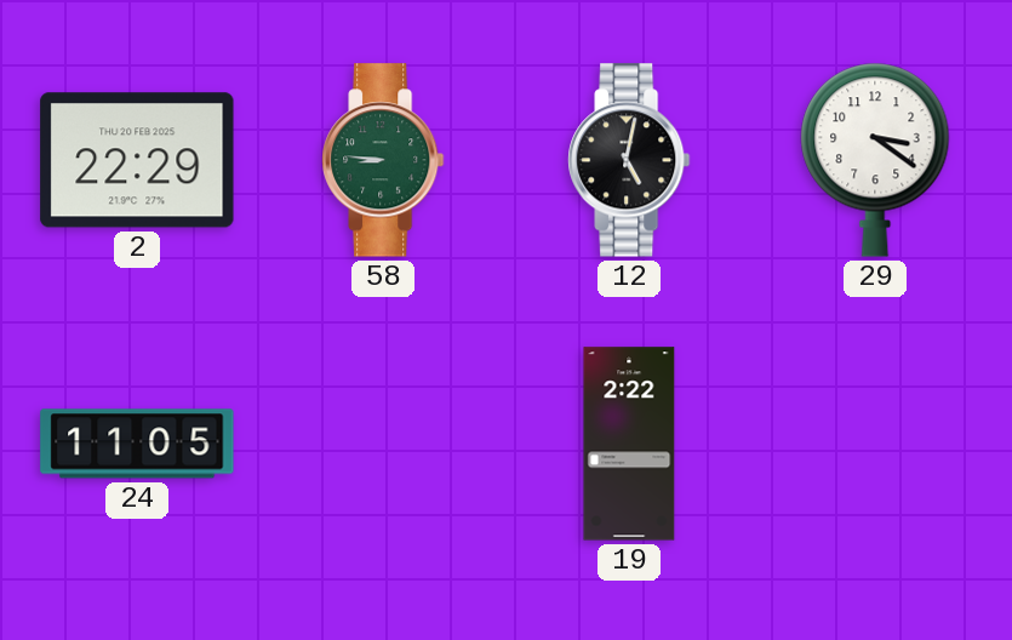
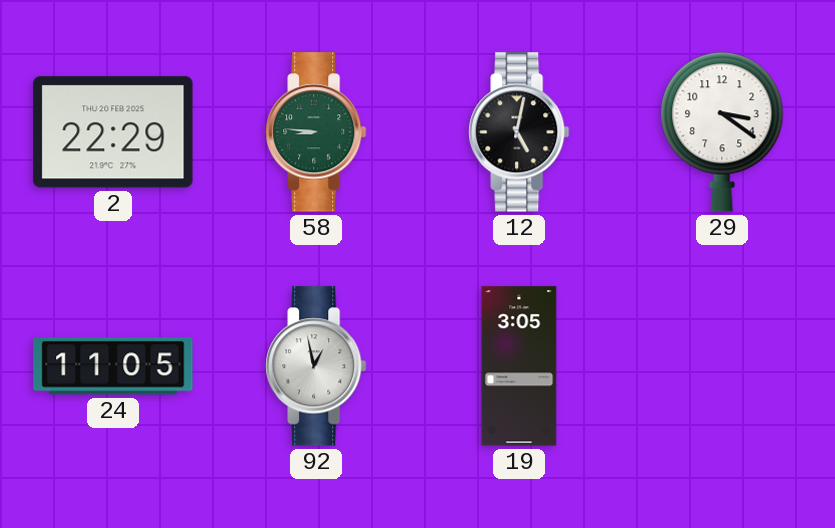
92: none -> 12:58
19: 2:22 -> 3:05
